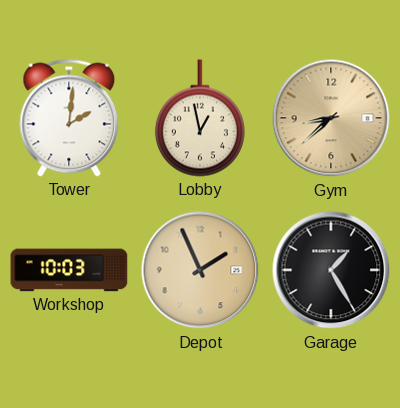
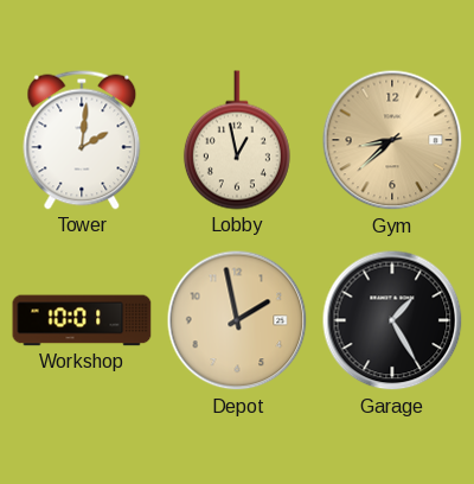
Workshop: 10:03 -> 10:01
Depot: 1:56 -> 1:58
